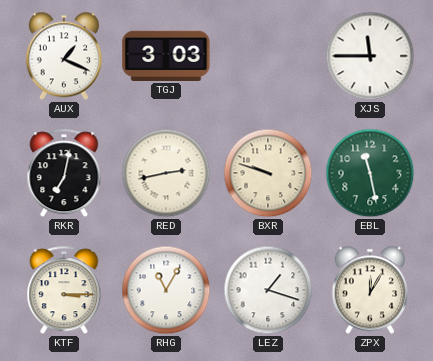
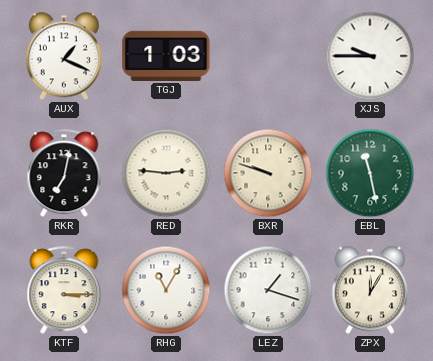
TGJ: 3:03 -> 1:03
XJS: 11:45 -> 9:45
RED: 2:43 -> 2:46
